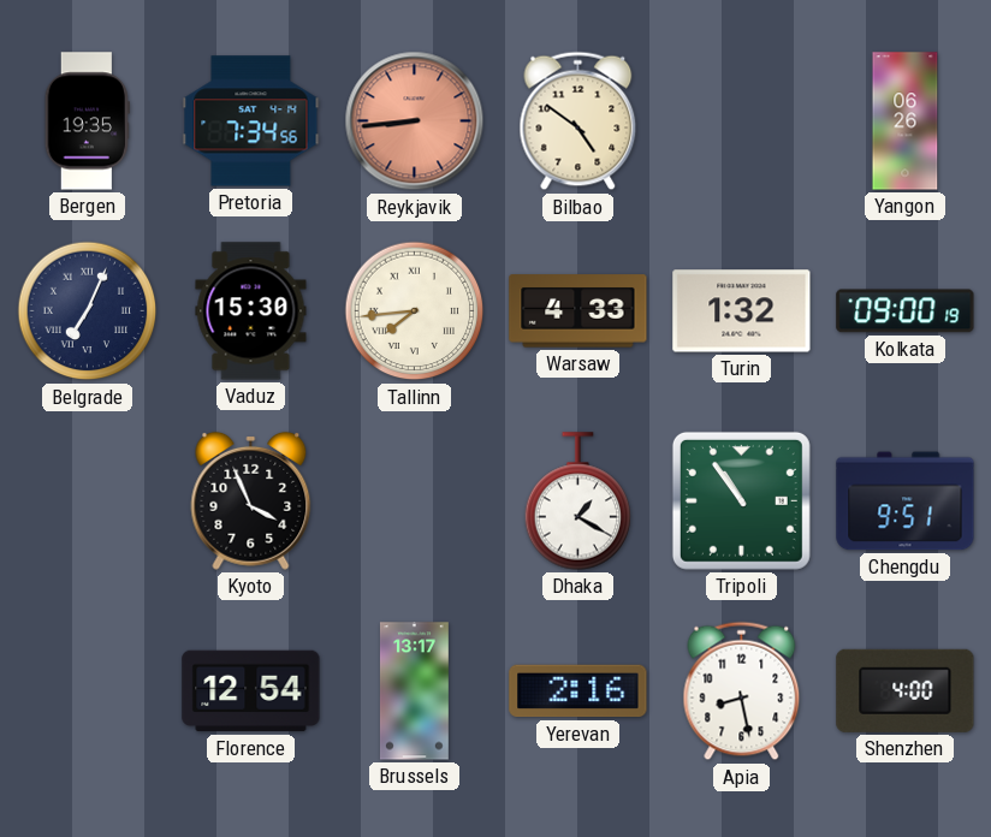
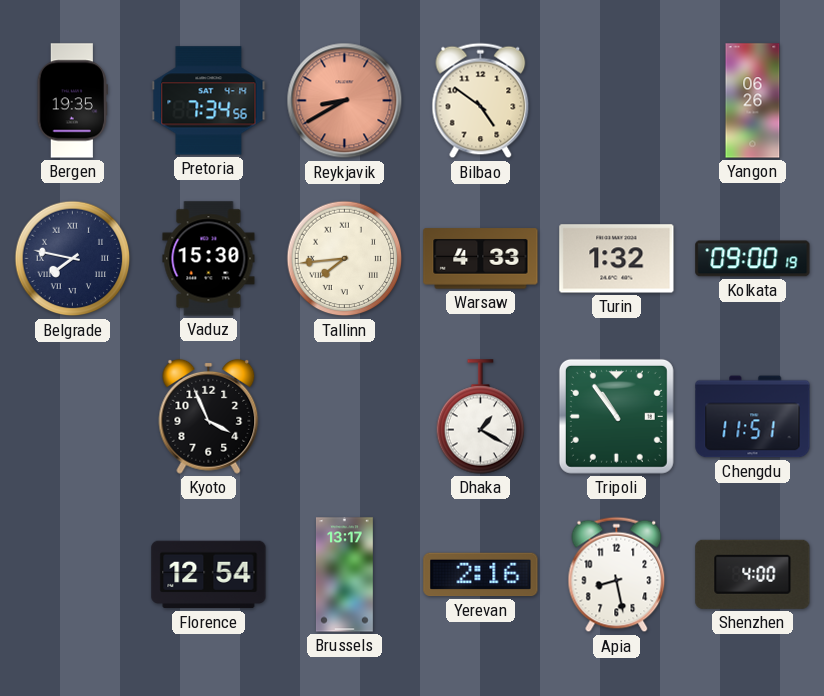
Reykjavik: 8:44 -> 8:40
Belgrade: 7:04 -> 7:47
Chengdu: 9:51 -> 11:51
